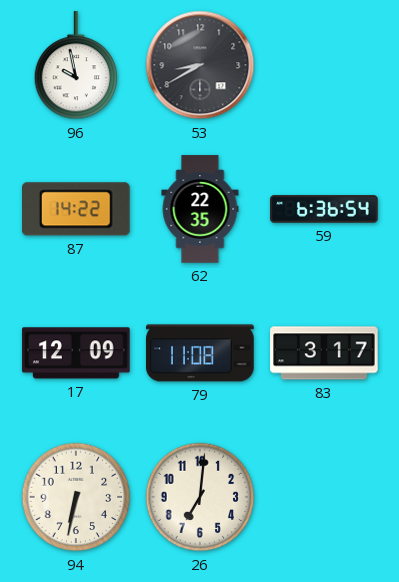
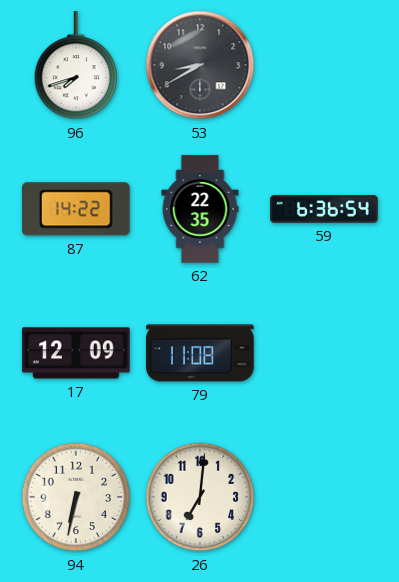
96: 9:58 -> 7:42
83: 3:17 -> none
